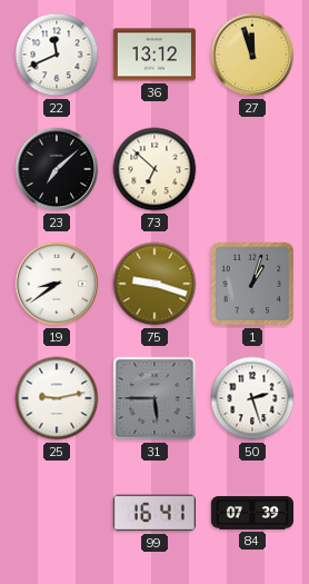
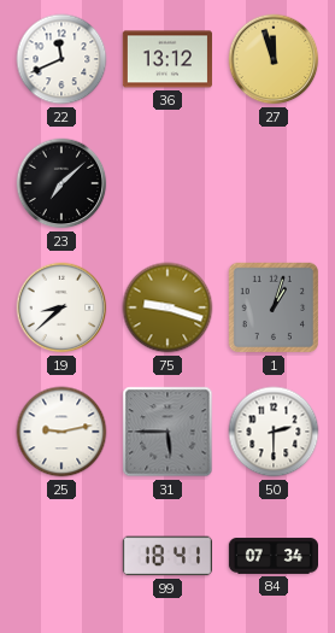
73: 6:52 -> none
19: 8:39 -> 8:38
50: 2:27 -> 2:30
99: 16:41 -> 18:41
84: 07:39 -> 07:34
